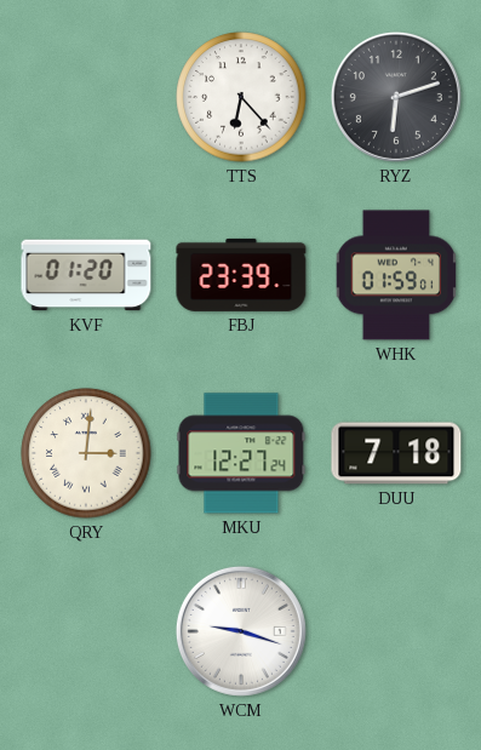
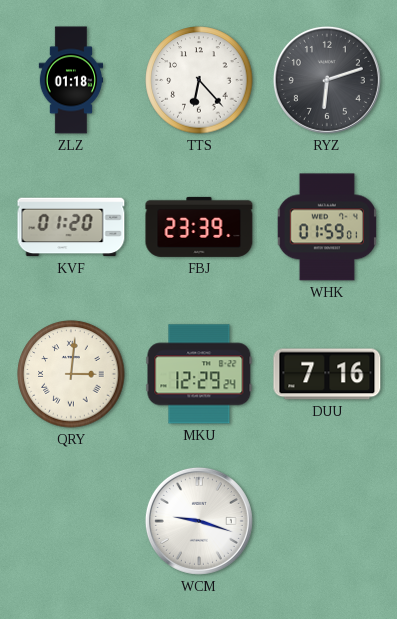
ZLZ: none -> 01:18
MKU: 12:27 -> 12:29
DUU: 7:18 -> 7:16
